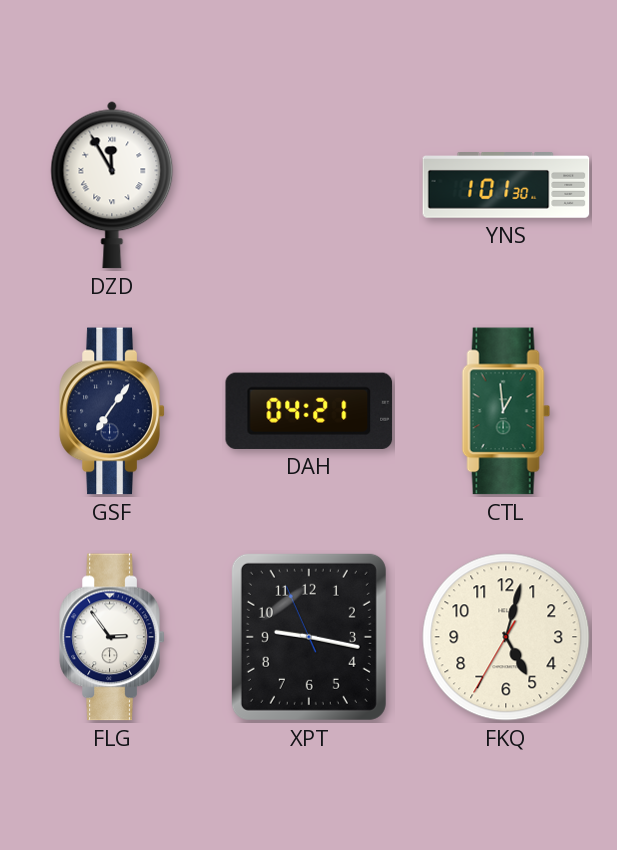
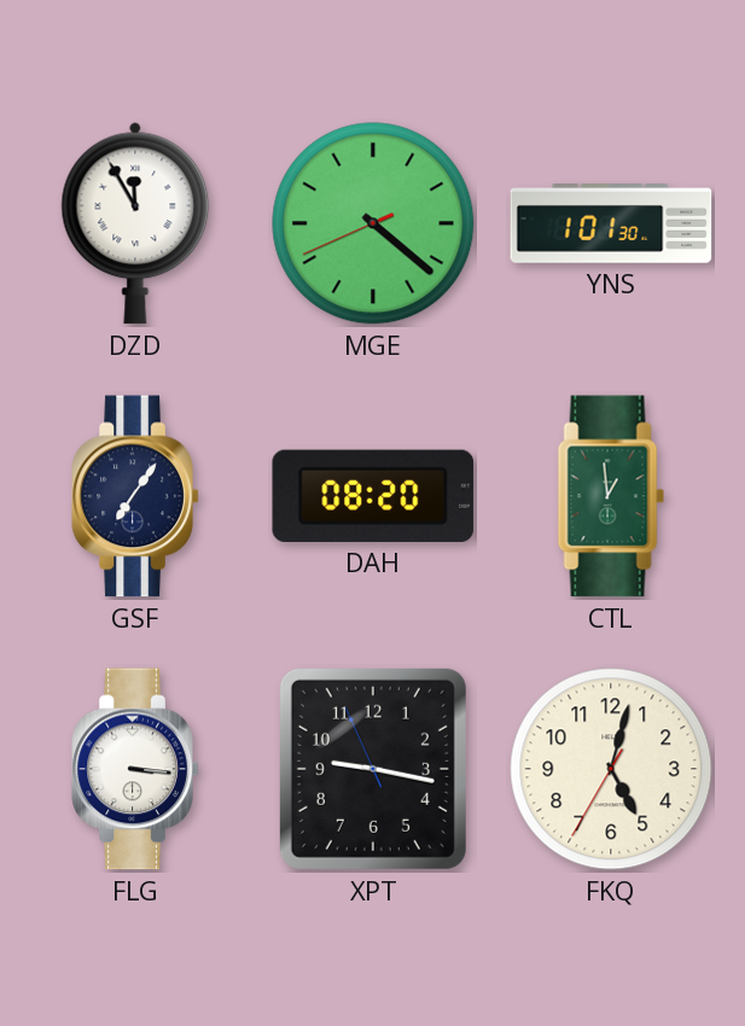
MGE: none -> 4:21
DAH: 04:21 -> 08:20
FLG: 2:54 -> 3:16
